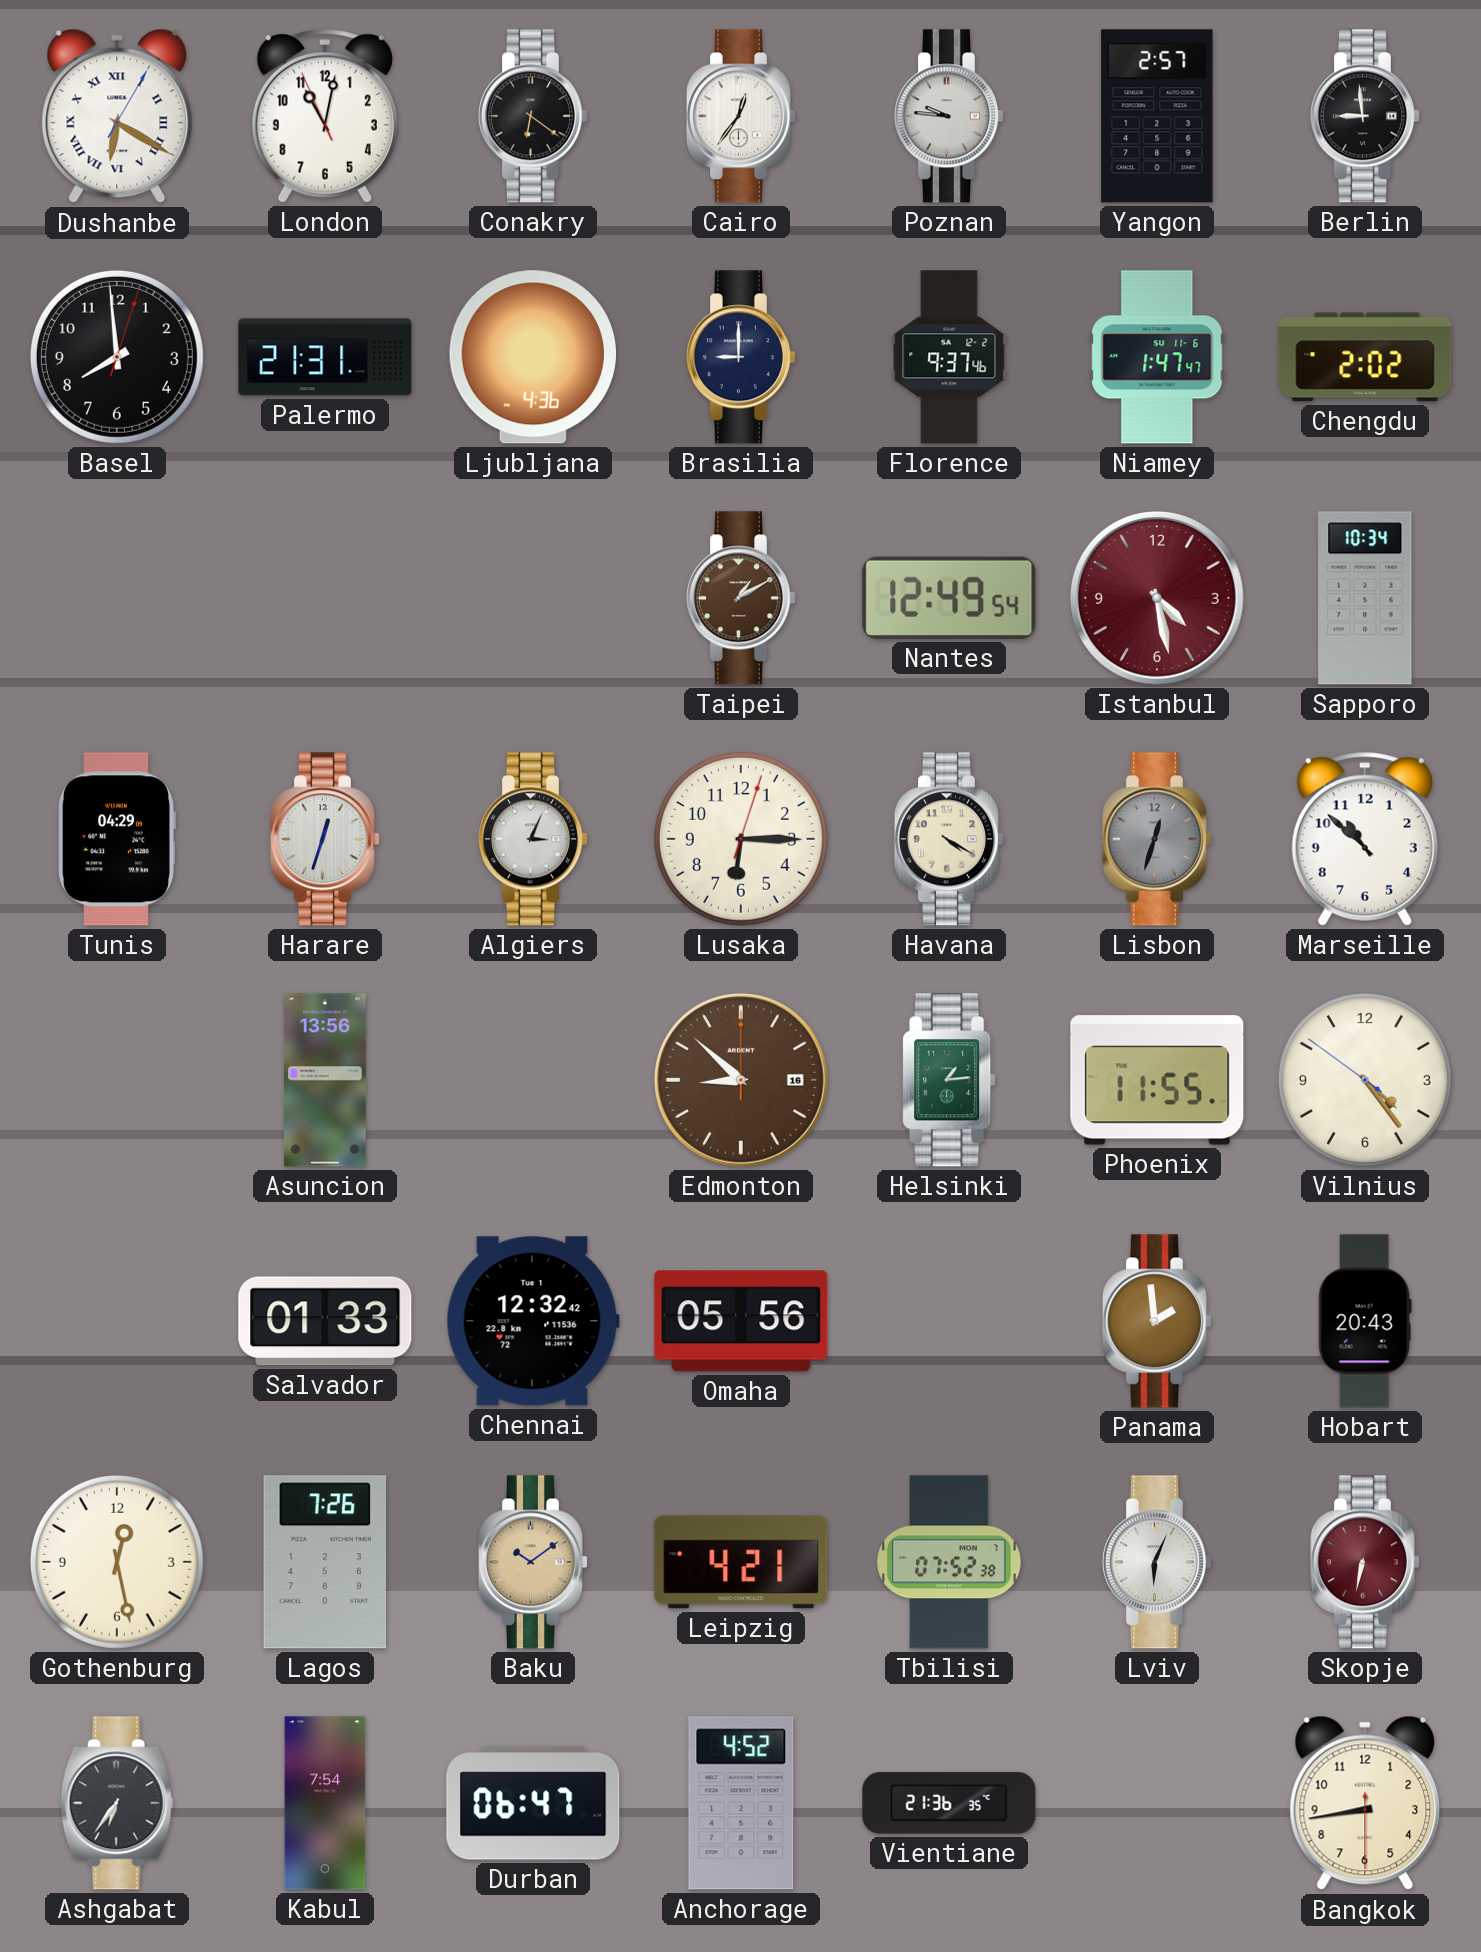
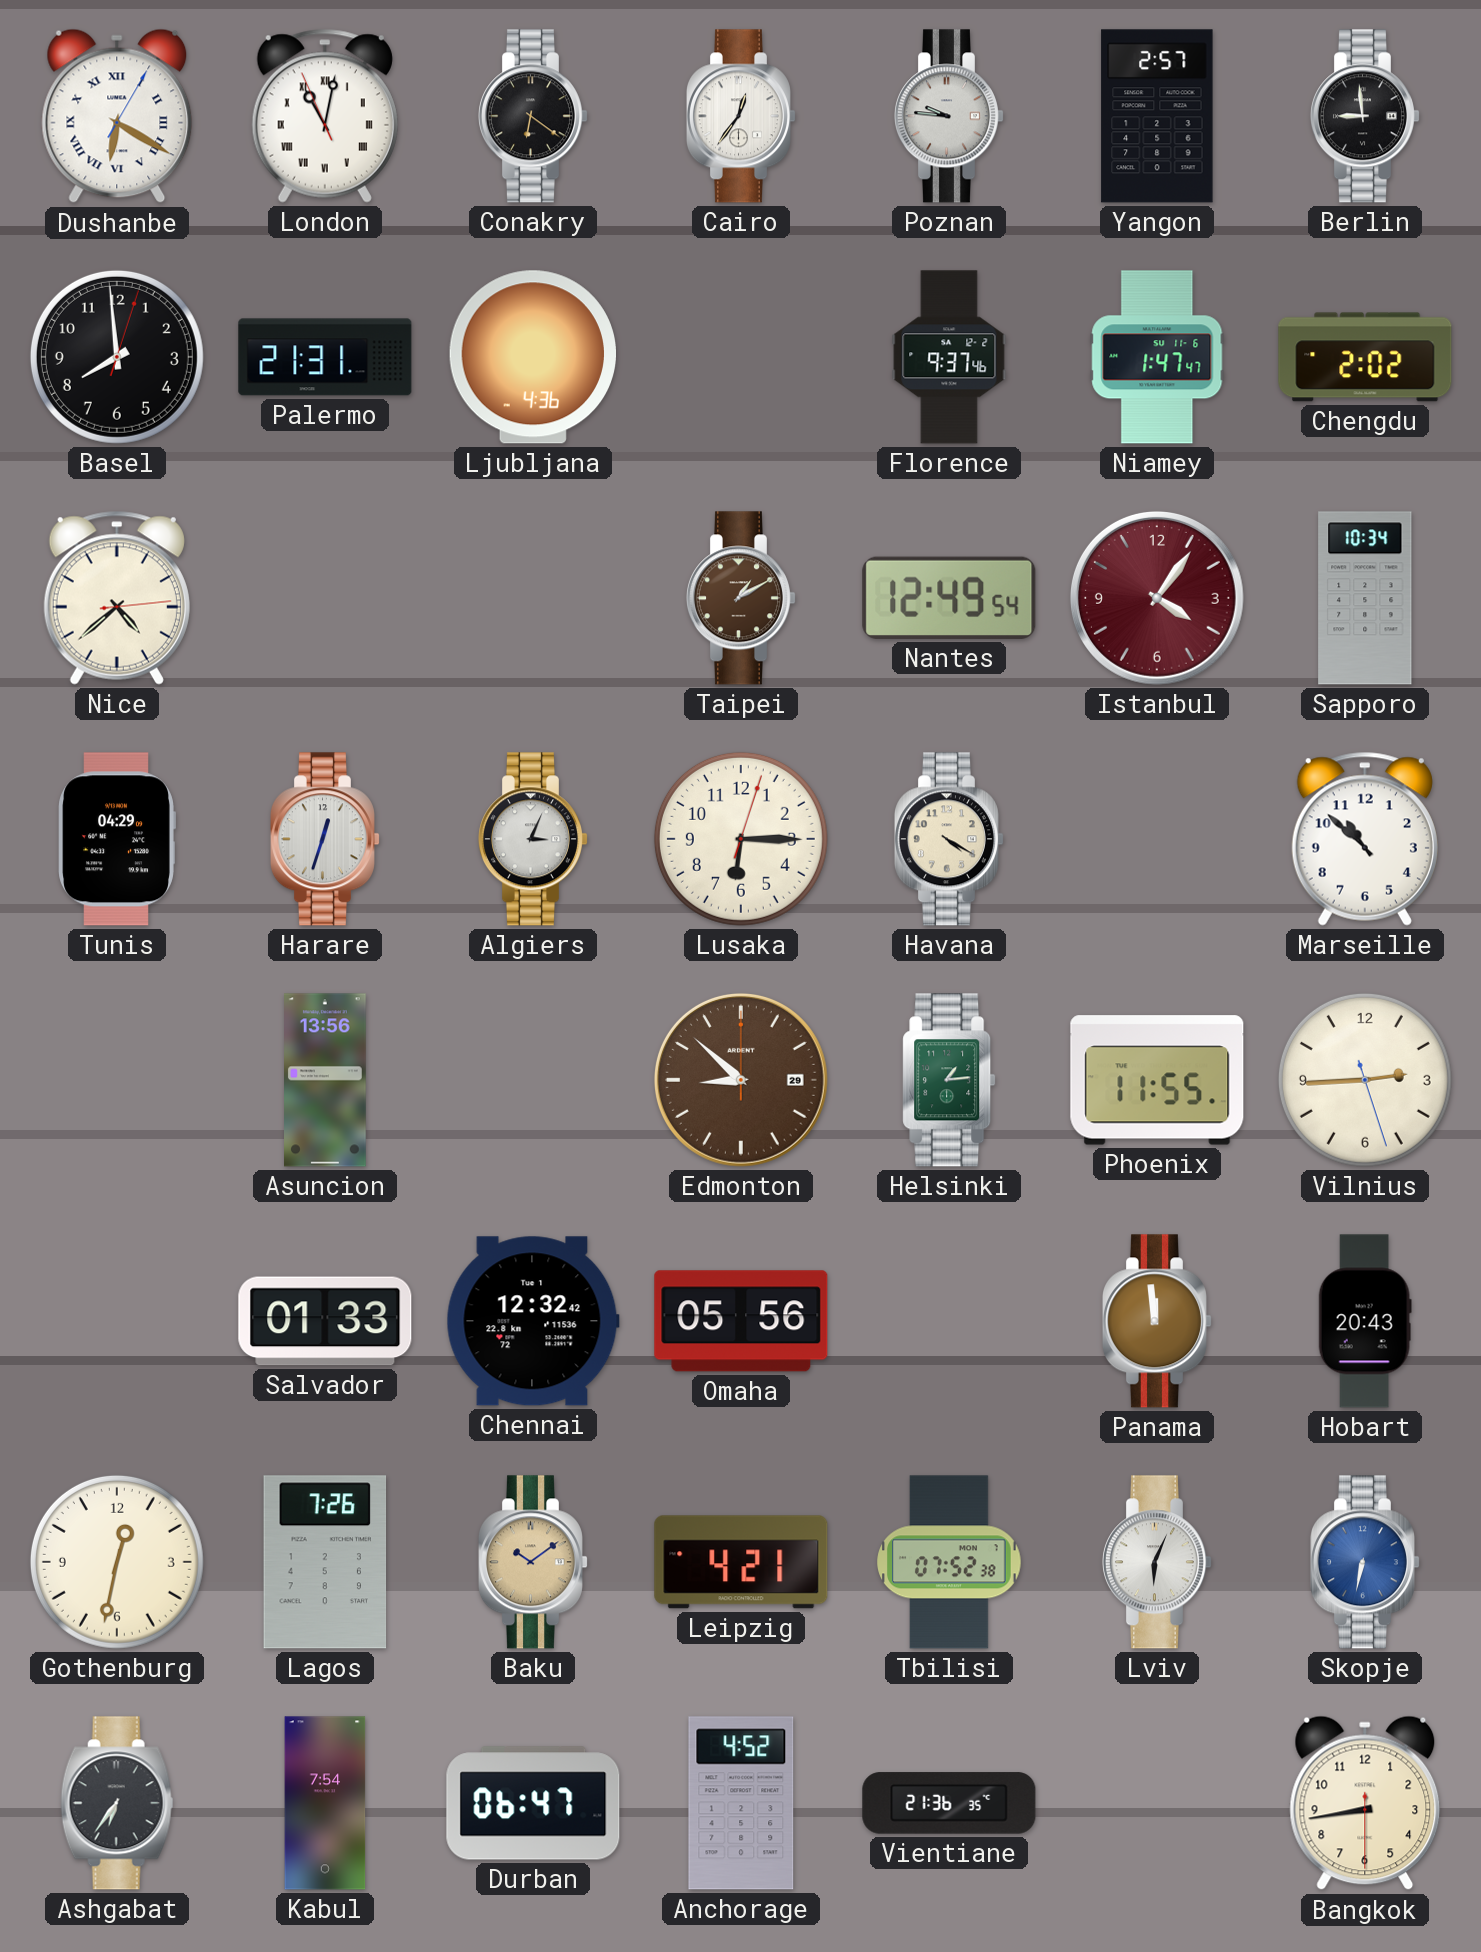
London numerals: Arabic -> Roman
Brasilia: 9:00 -> none
Nice: none -> 4:38
Istanbul: 4:28 -> 4:06
Lisbon: 12:33 -> none
Edmonton date: 16 -> 29
Vilnius: 4:23 -> 2:44
Panama: 1:59 -> 11:59
Gothenburg: 12:28 -> 12:32
Skopje dial: burgundy -> blue
